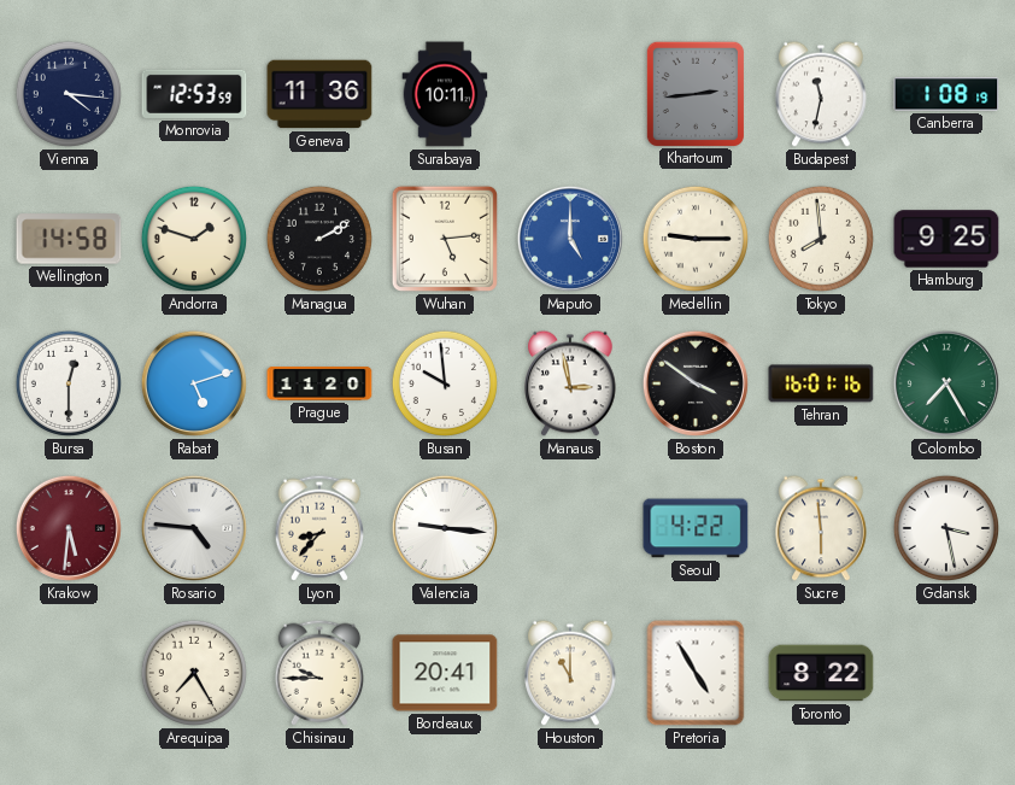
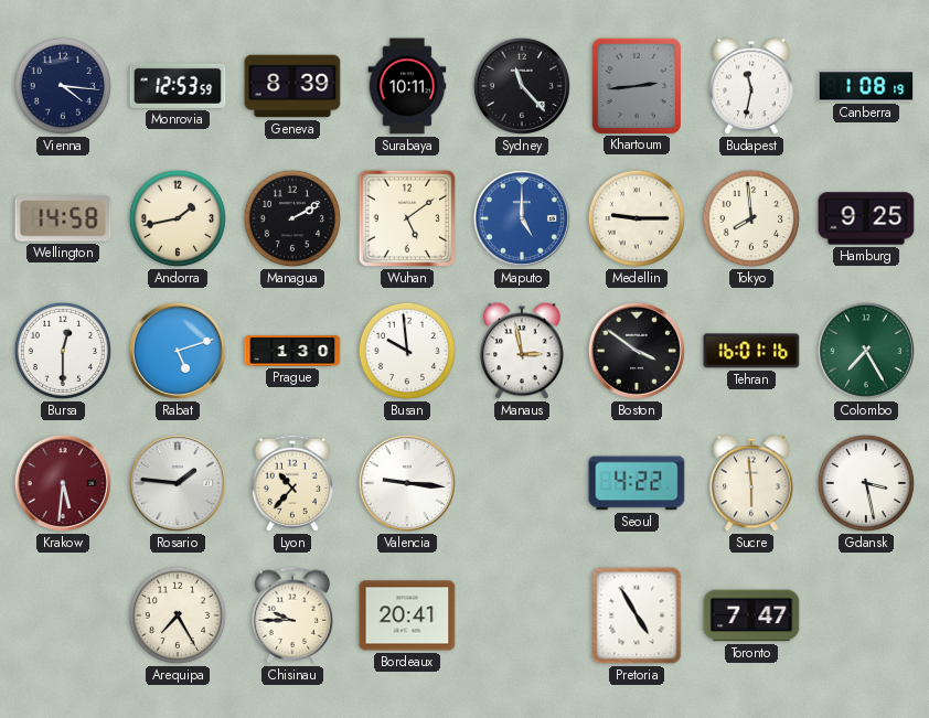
Geneva: 11:36 -> 8:39
Sydney: none -> 11:23
Andorra: 1:48 -> 1:43
Wuhan: 5:14 -> 5:09
Prague: 11:20 -> 1:30
Rosario: 4:46 -> 1:46
Lyon: 8:37 -> 10:37
Houston: 11:00 -> none
Toronto: 8:22 -> 7:47
